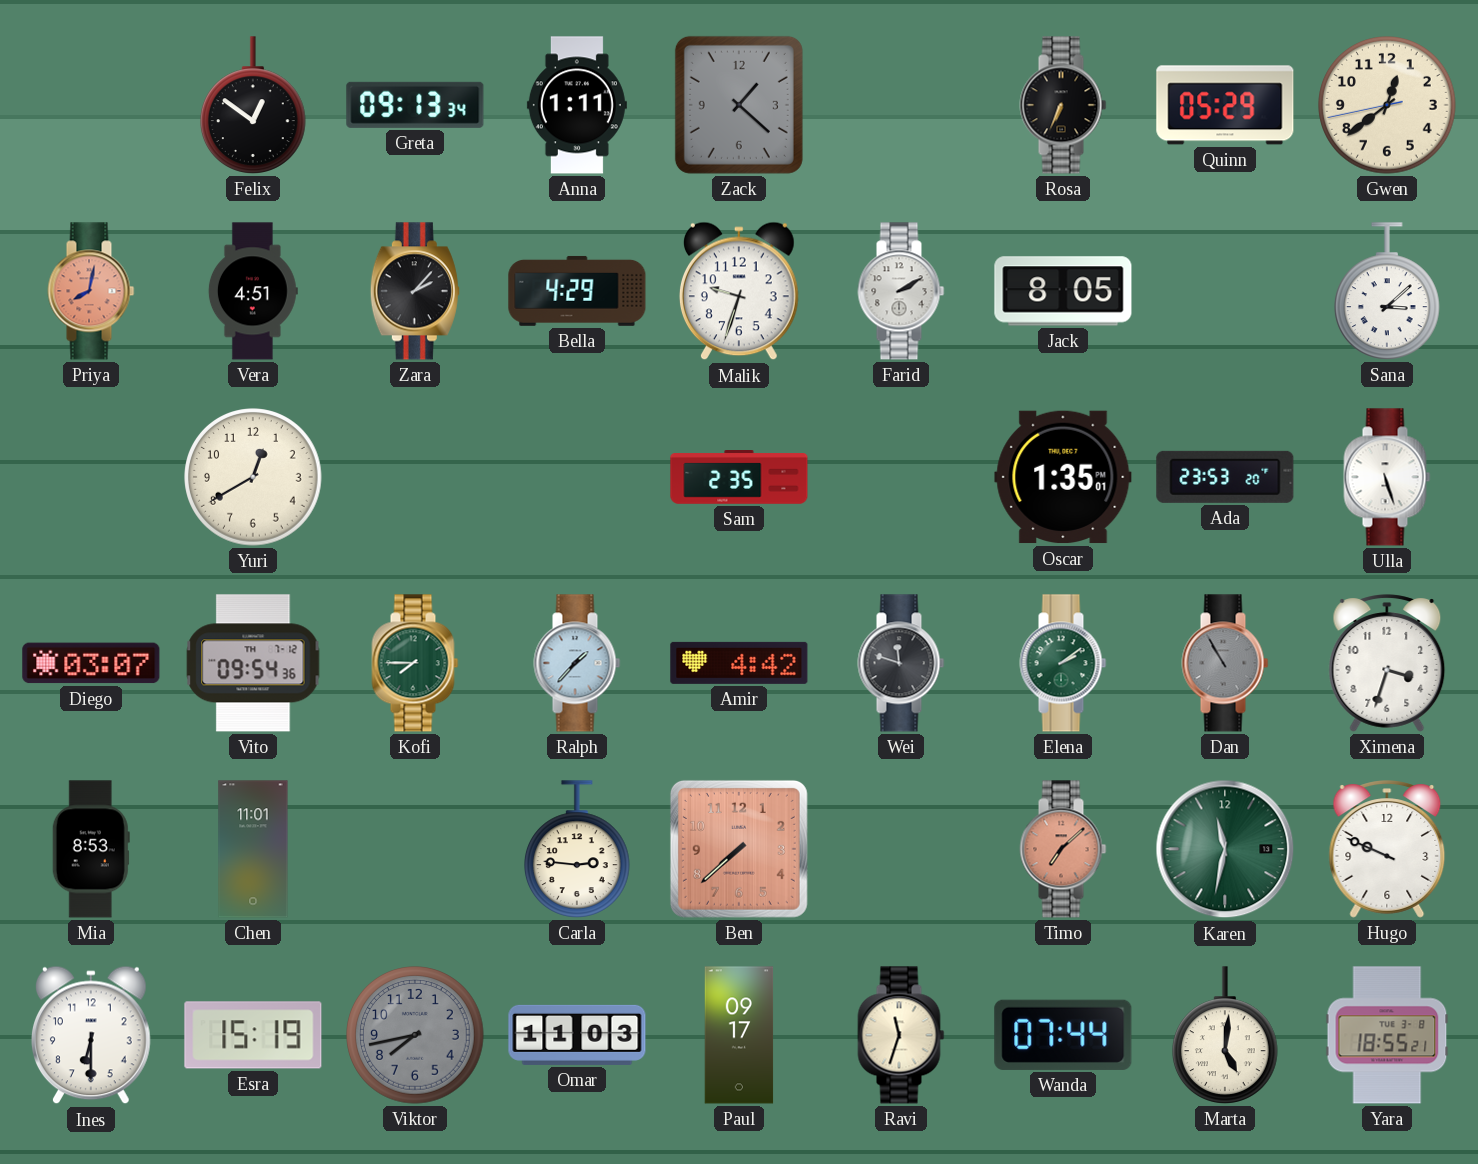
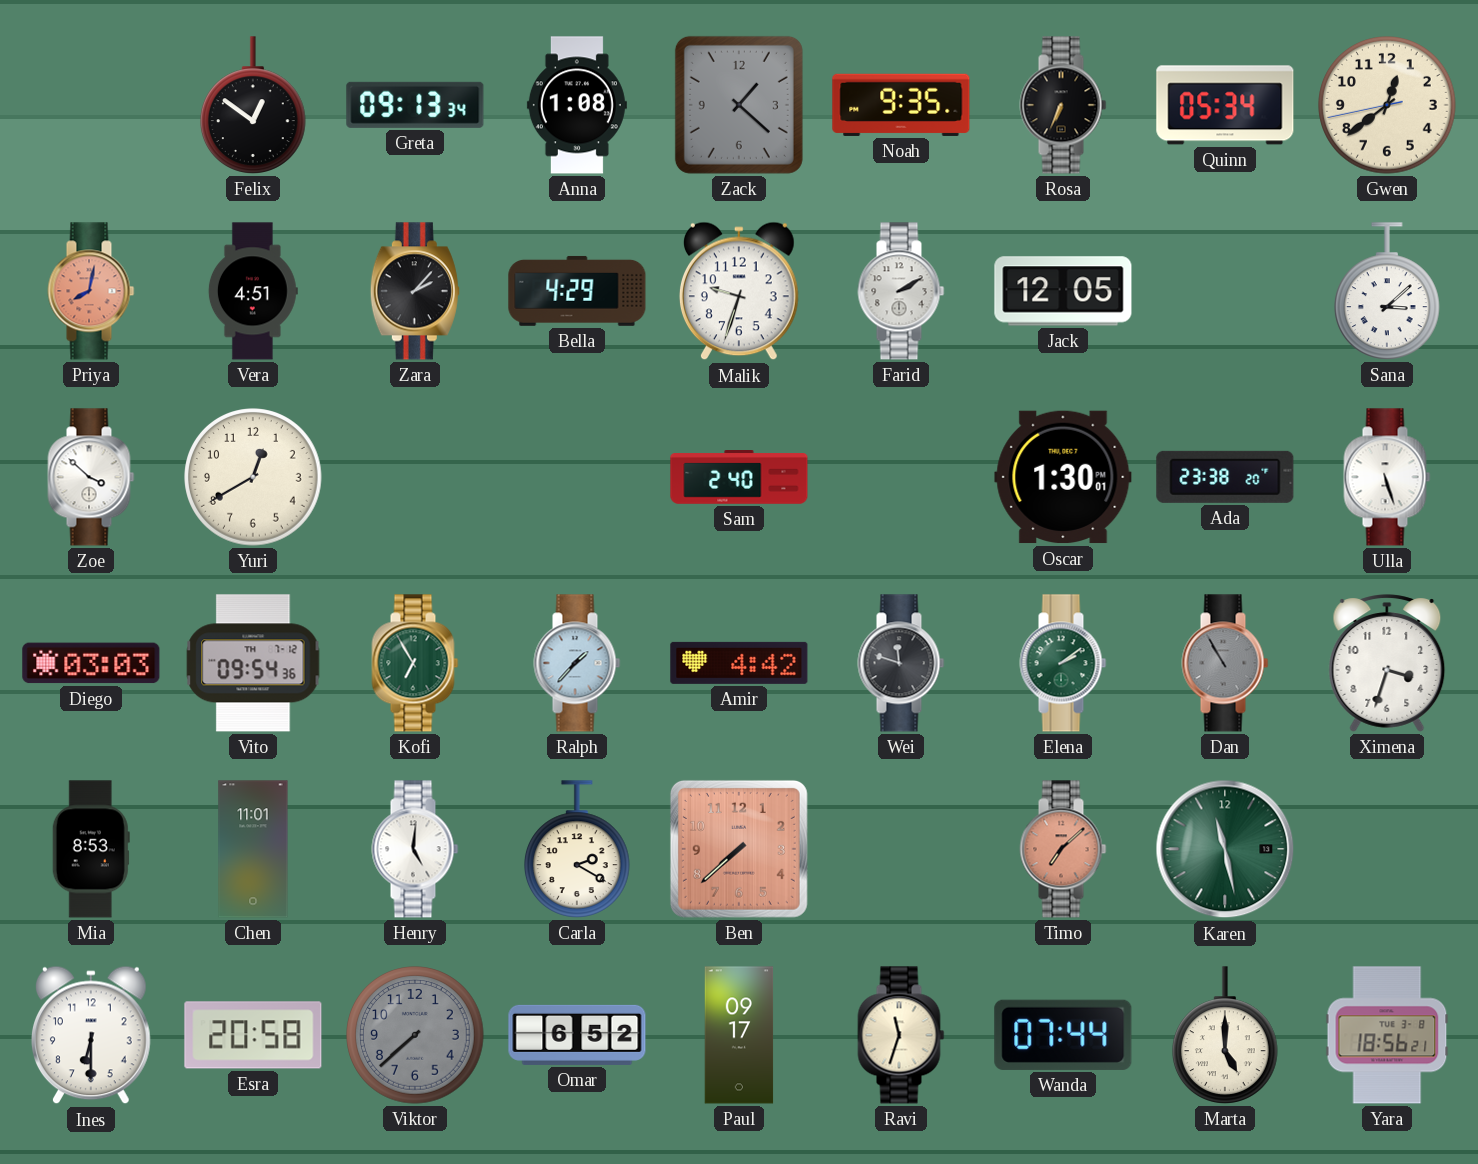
Anna: 1:11 -> 1:08
Noah: none -> 9:35
Quinn: 05:29 -> 05:34
Jack: 8:05 -> 12:05
Zoe: none -> 3:52
Sam: 2:35 -> 2:40
Oscar: 1:35 -> 1:30
Ada: 23:53 -> 23:38
Diego: 03:07 -> 03:03
Kofi: 7:45 -> 6:55
Henry: none -> 5:01
Carla: 2:46 -> 2:20
Karen: 11:32 -> 11:28
Hugo: 9:49 -> none
Esra: 15:19 -> 20:58
Viktor: 7:43 -> 7:38
Omar: 11:03 -> 6:52
Marta: 5:01 -> 5:00
Yara: 18:55 -> 18:56
